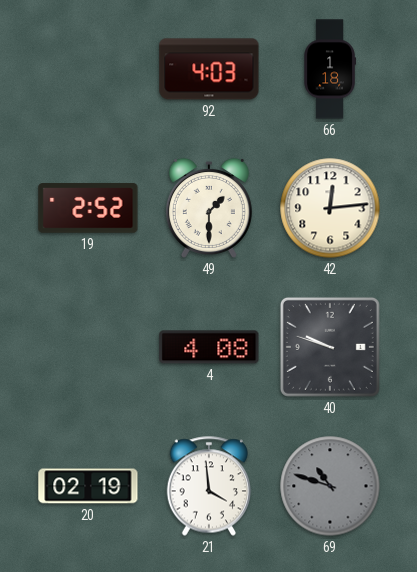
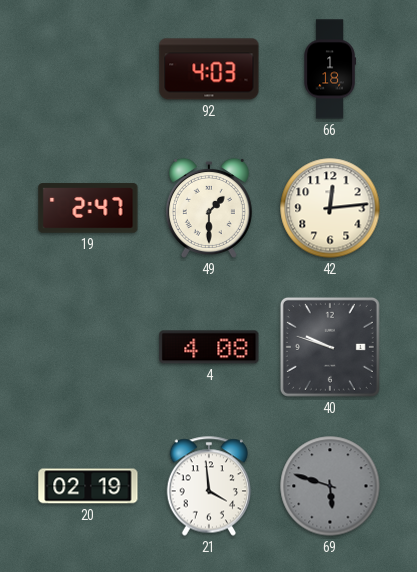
19: 2:52 -> 2:47
69: 10:48 -> 5:48
